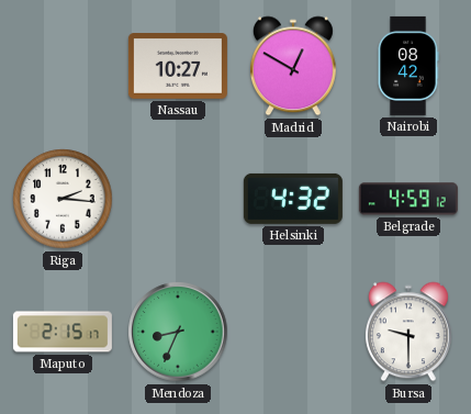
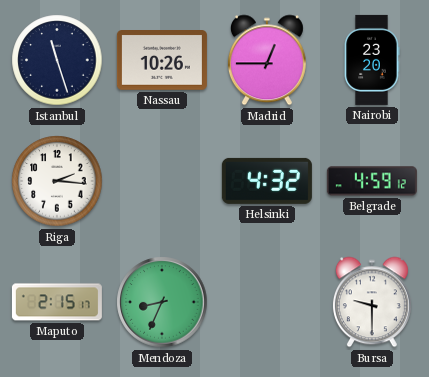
Istanbul: none -> 11:27
Nassau: 10:27 -> 10:26
Madrid: 12:50 -> 12:45
Nairobi: 08:42 -> 23:20
